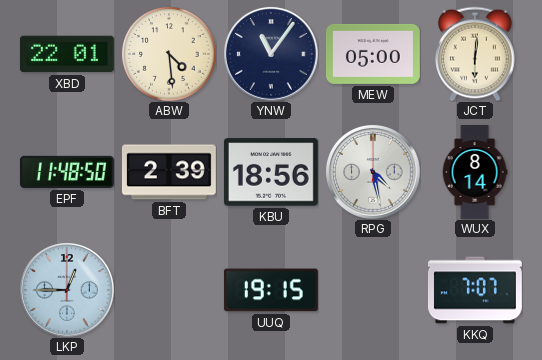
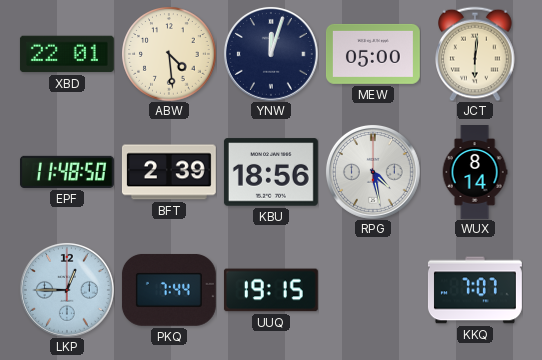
YNW: 11:06 -> 12:03
PKQ: none -> 7:44
